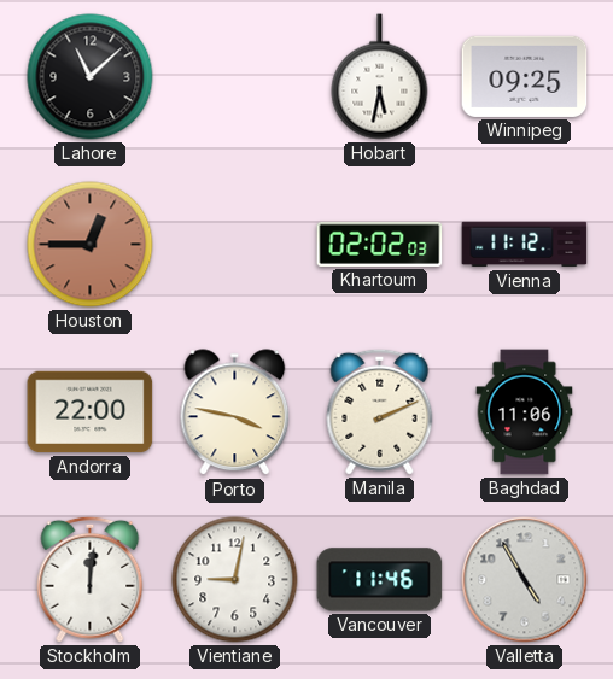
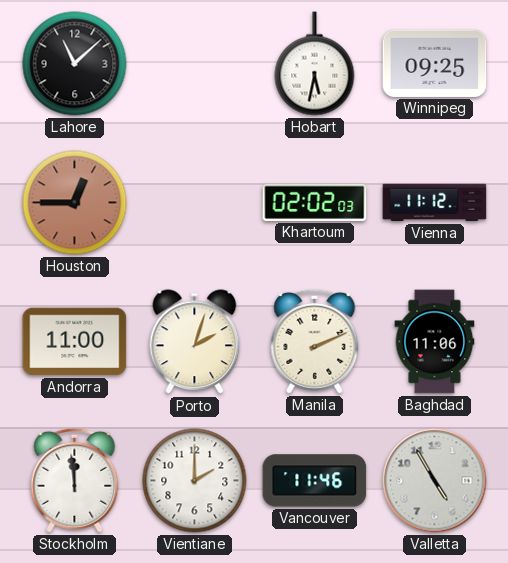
Andorra: 22:00 -> 11:00
Porto: 3:47 -> 2:03
Stockholm: 12:01 -> 11:59
Vientiane: 9:02 -> 2:00
